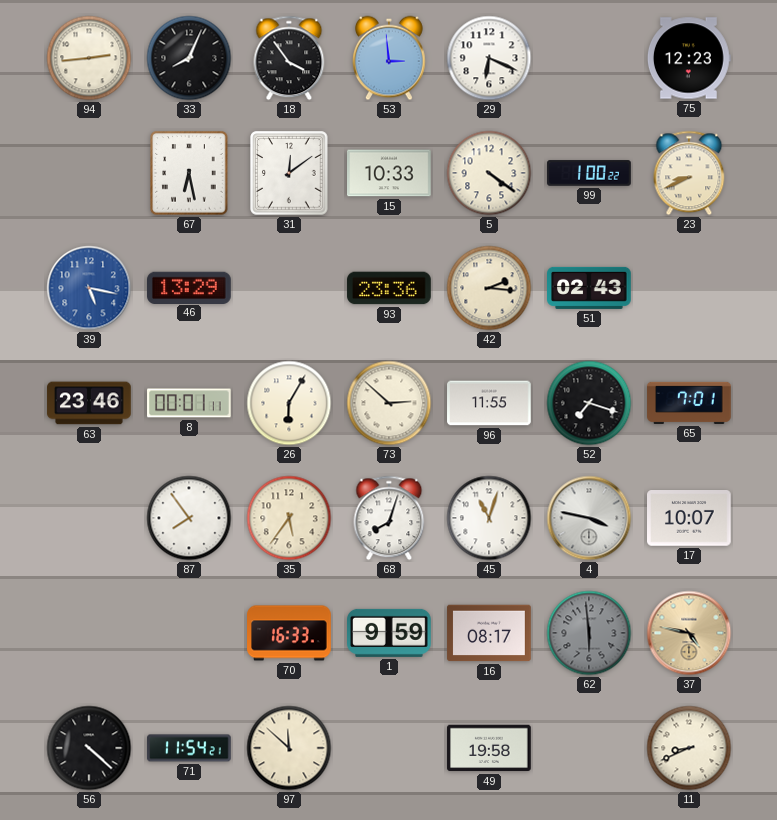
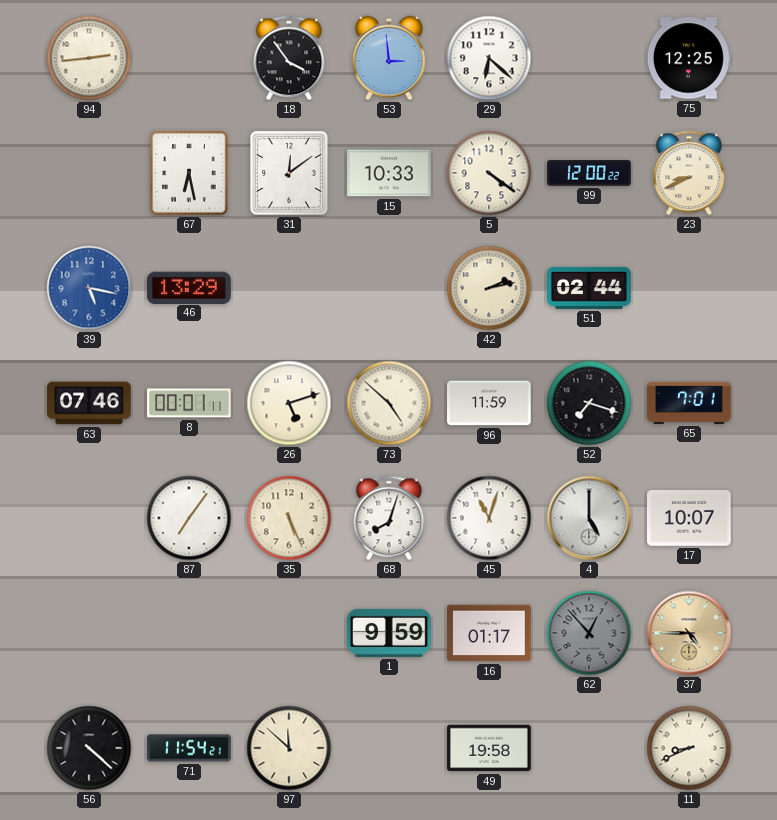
33: 8:04 -> none
29: 6:19 -> 6:22
75: 12:23 -> 12:25
99: 1:00 -> 12:00
93: 23:36 -> none
42: 2:16 -> 2:13
51: 02:43 -> 02:44
63: 23:46 -> 07:46
26: 6:05 -> 5:12
73: 2:52 -> 4:52
96: 11:55 -> 11:59
87: 7:54 -> 7:06
35: 5:36 -> 5:26
4: 3:47 -> 5:00
70: 16:33 -> none
16: 08:17 -> 01:17
62: 5:59 -> 12:53
37: 4:47 -> 4:45
